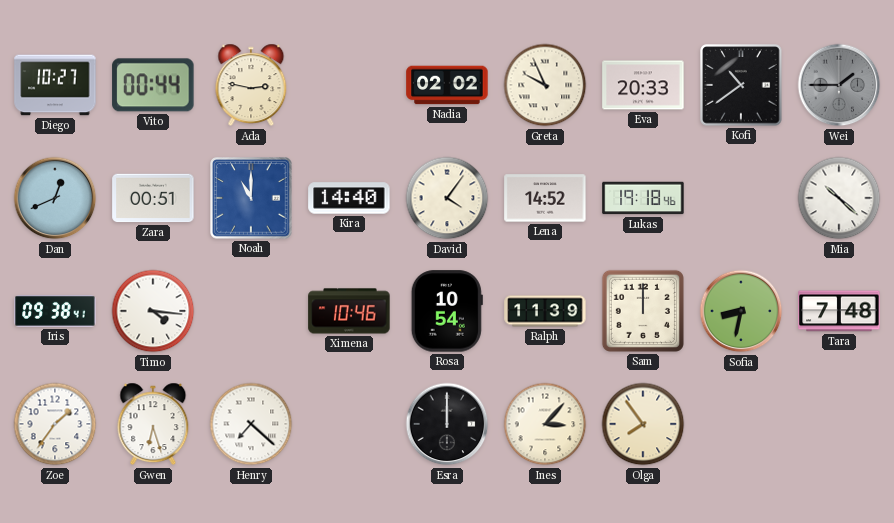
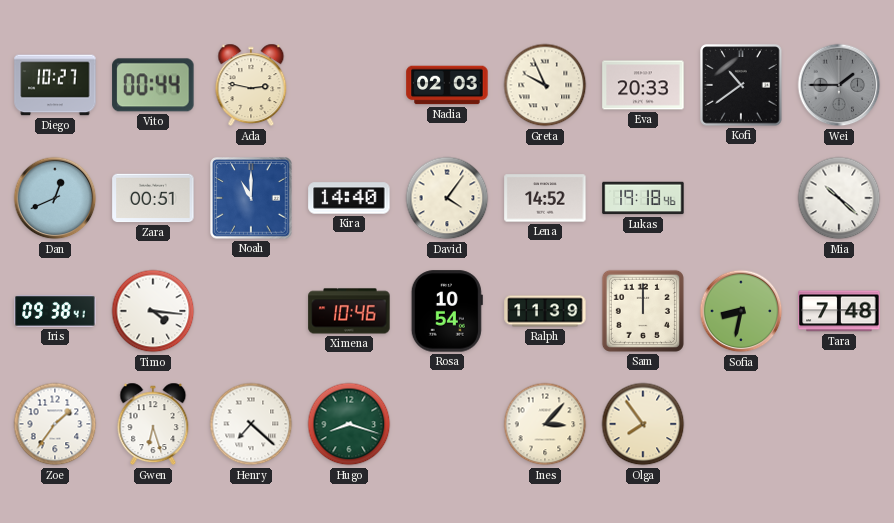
Nadia: 02:02 -> 02:03
Hugo: none -> 8:18
Esra: 12:00 -> none
